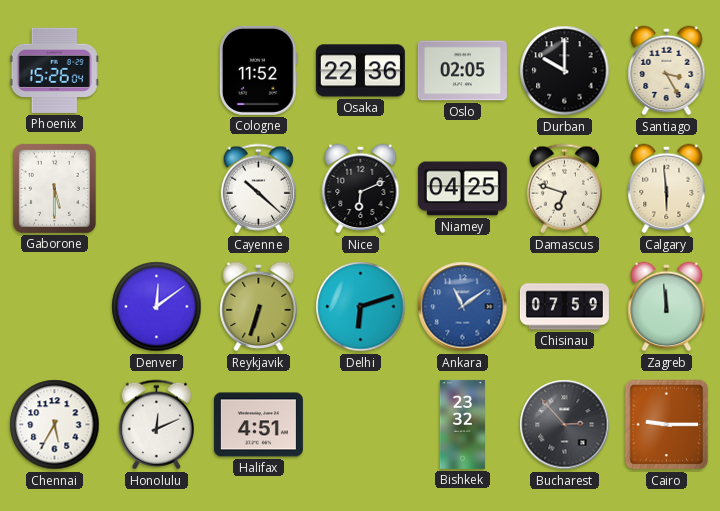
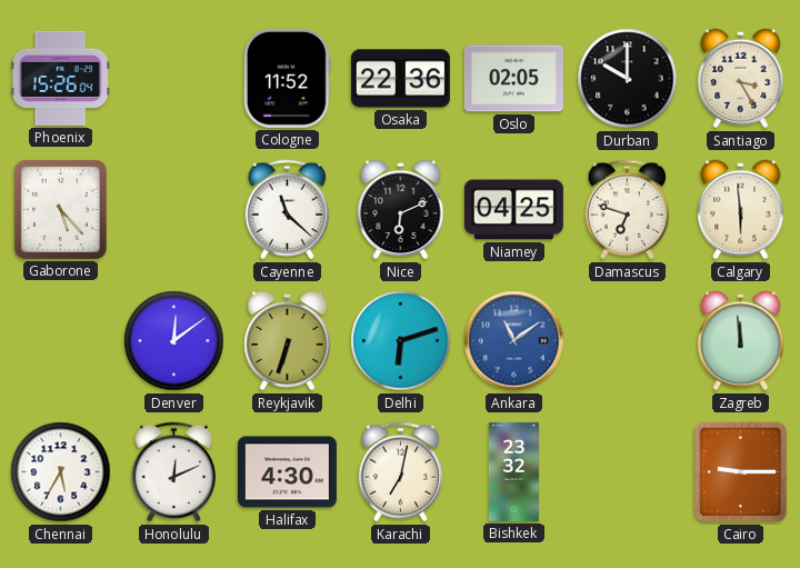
Gaborone: 5:30 -> 5:23
Cayenne: 10:22 -> 11:22
Chisinau: 07:59 -> none
Halifax: 4:51 -> 4:30
Karachi: none -> 7:02
Bucharest: 2:53 -> none
